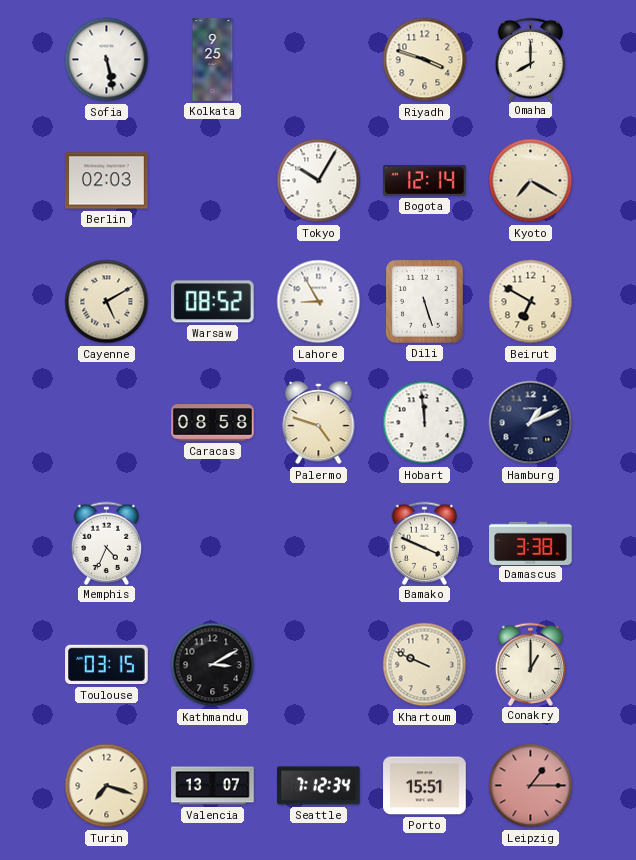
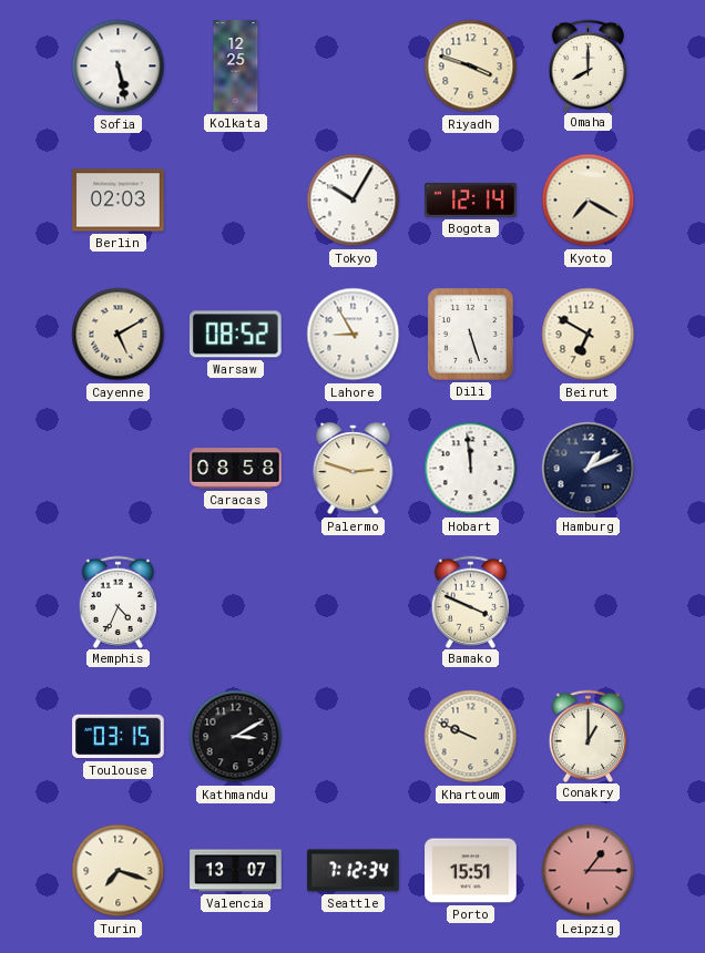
Kolkata: 9:25 -> 12:25
Palermo: 4:48 -> 2:48
Damascus: 3:38 -> none
